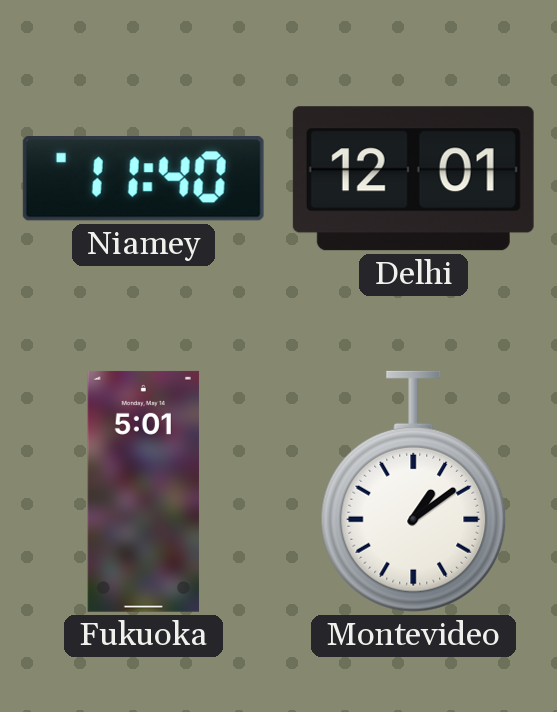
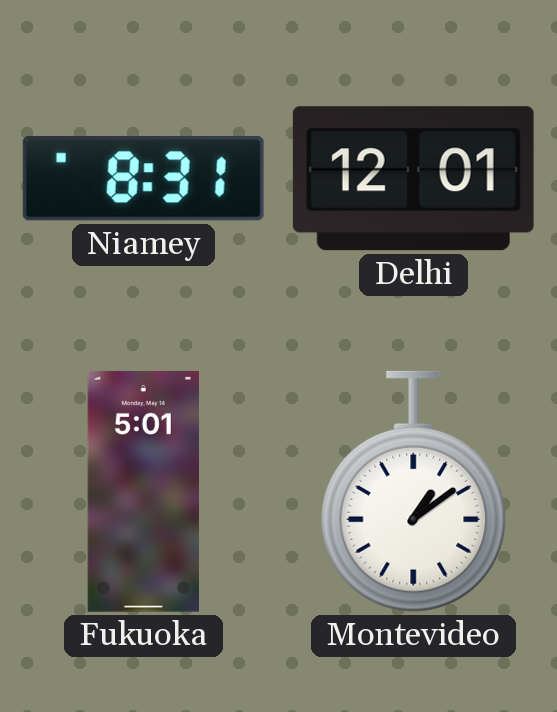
Niamey: 11:40 -> 8:31
